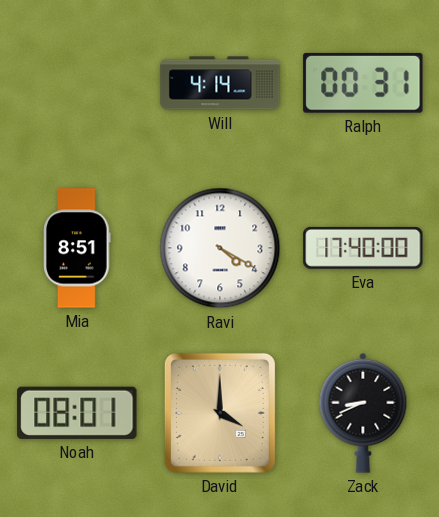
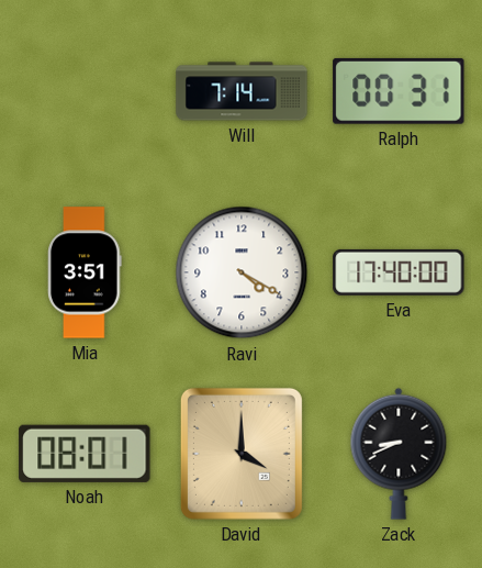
Will: 4:14 -> 7:14
Mia: 8:51 -> 3:51
